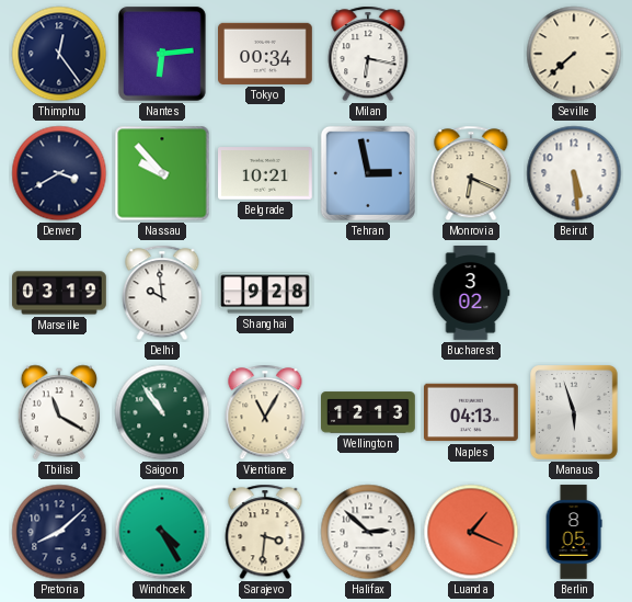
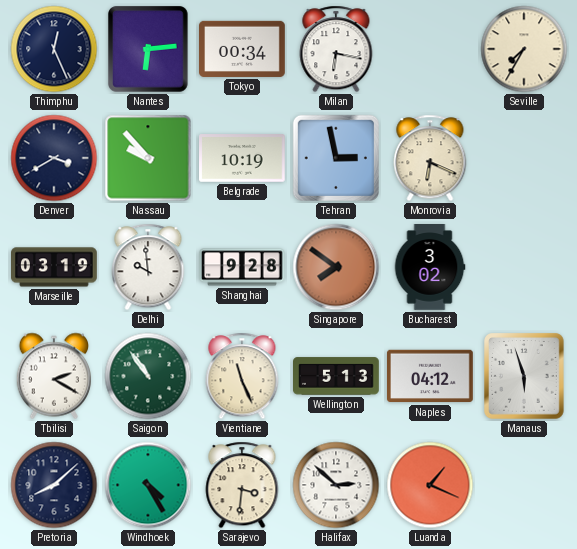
Thimphu: 12:24 -> 12:26
Seville: 7:38 -> 7:35
Belgrade: 10:21 -> 10:19
Beirut: 5:29 -> none
Singapore: none -> 7:51
Tbilisi: 11:20 -> 2:20
Vientiane: 11:05 -> 11:26
Wellington: 12:13 -> 5:13
Naples: 04:13 -> 04:12
Berlin: 8:05 -> none
